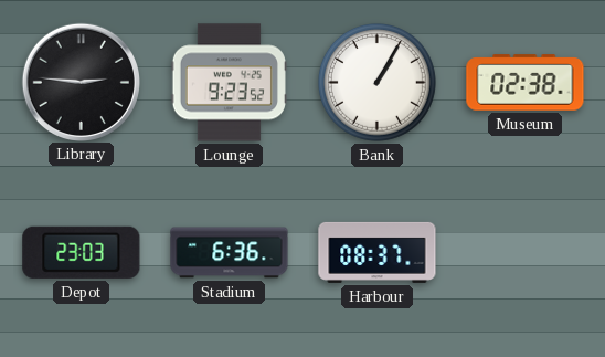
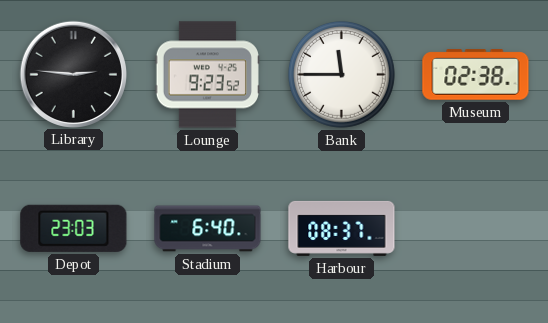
Bank: 1:05 -> 11:45
Stadium: 6:36 -> 6:40
